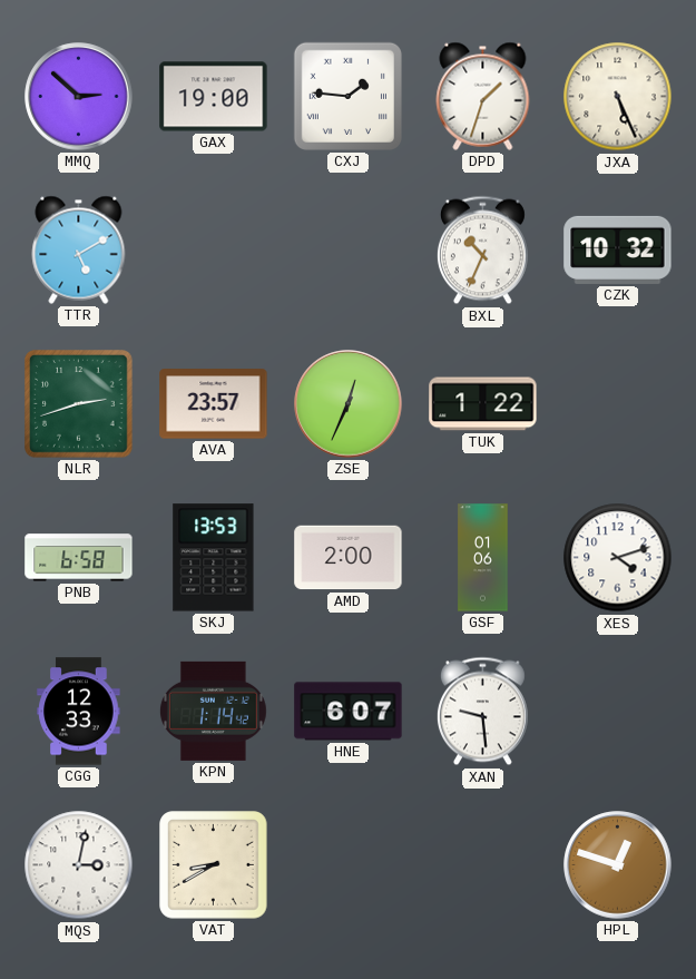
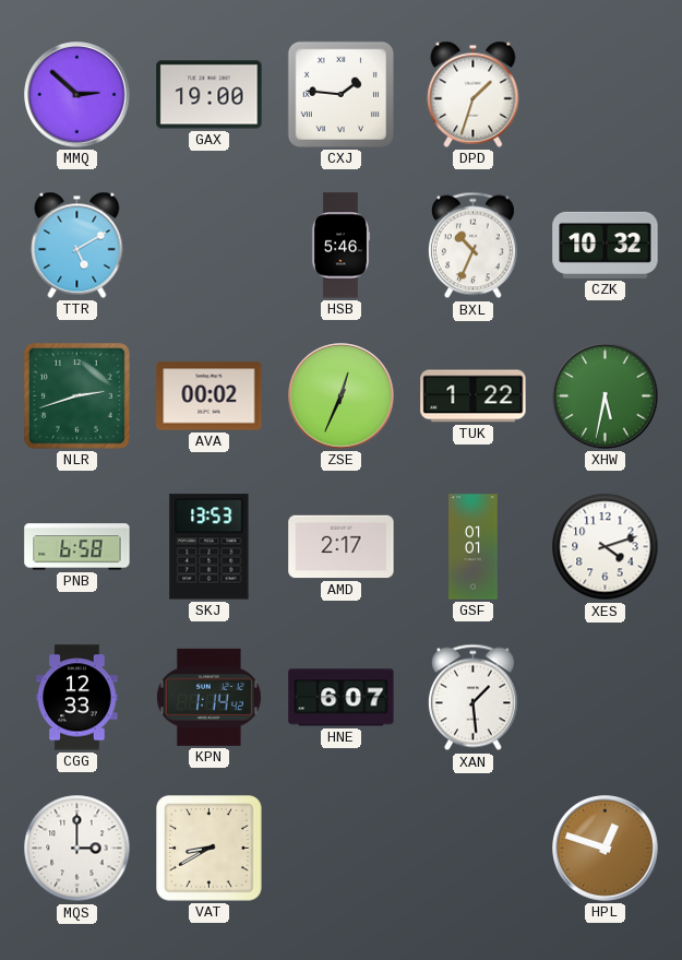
JXA: 5:26 -> none
HSB: none -> 5:46
AVA: 23:57 -> 00:02
XHW: none -> 5:32
AMD: 2:00 -> 2:17
GSF: 01:06 -> 01:01
XAN: 9:29 -> 1:29
MQS: 3:02 -> 3:00
